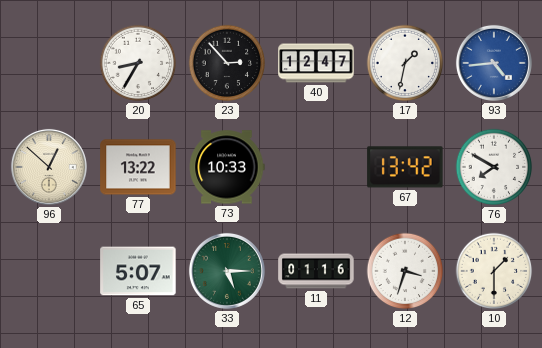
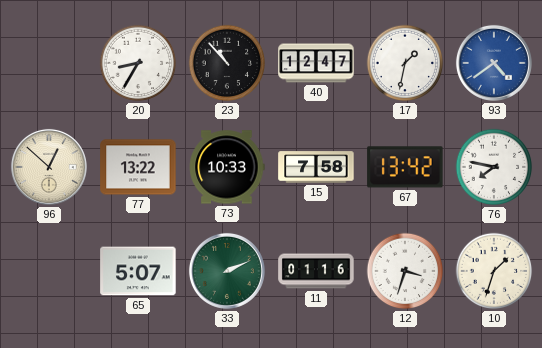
23: 2:53 -> 10:53
93: 4:44 -> 4:39
15: none -> 7:58
76: 7:50 -> 7:47
33: 5:15 -> 2:11
10: 1:30 -> 1:33
